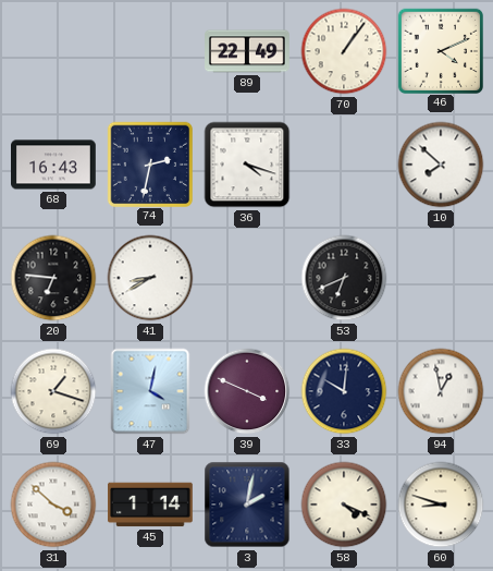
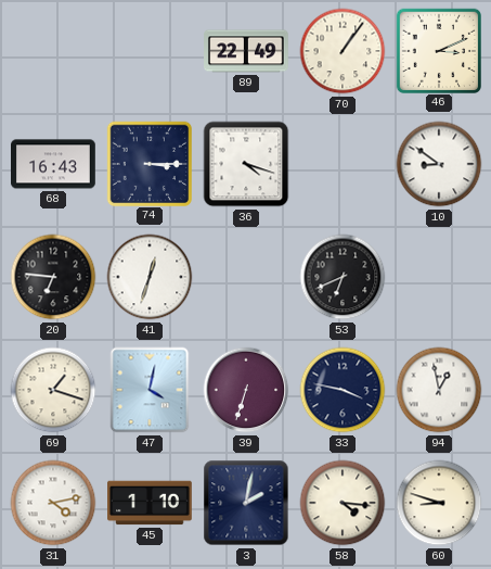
46: 4:11 -> 3:11
74: 2:32 -> 3:15
10: 7:52 -> 8:51
41: 8:40 -> 12:33
39: 3:49 -> 6:33
33: 10:01 -> 3:47
31: 3:52 -> 4:13
45: 1:14 -> 1:10
58: 4:19 -> 4:16
